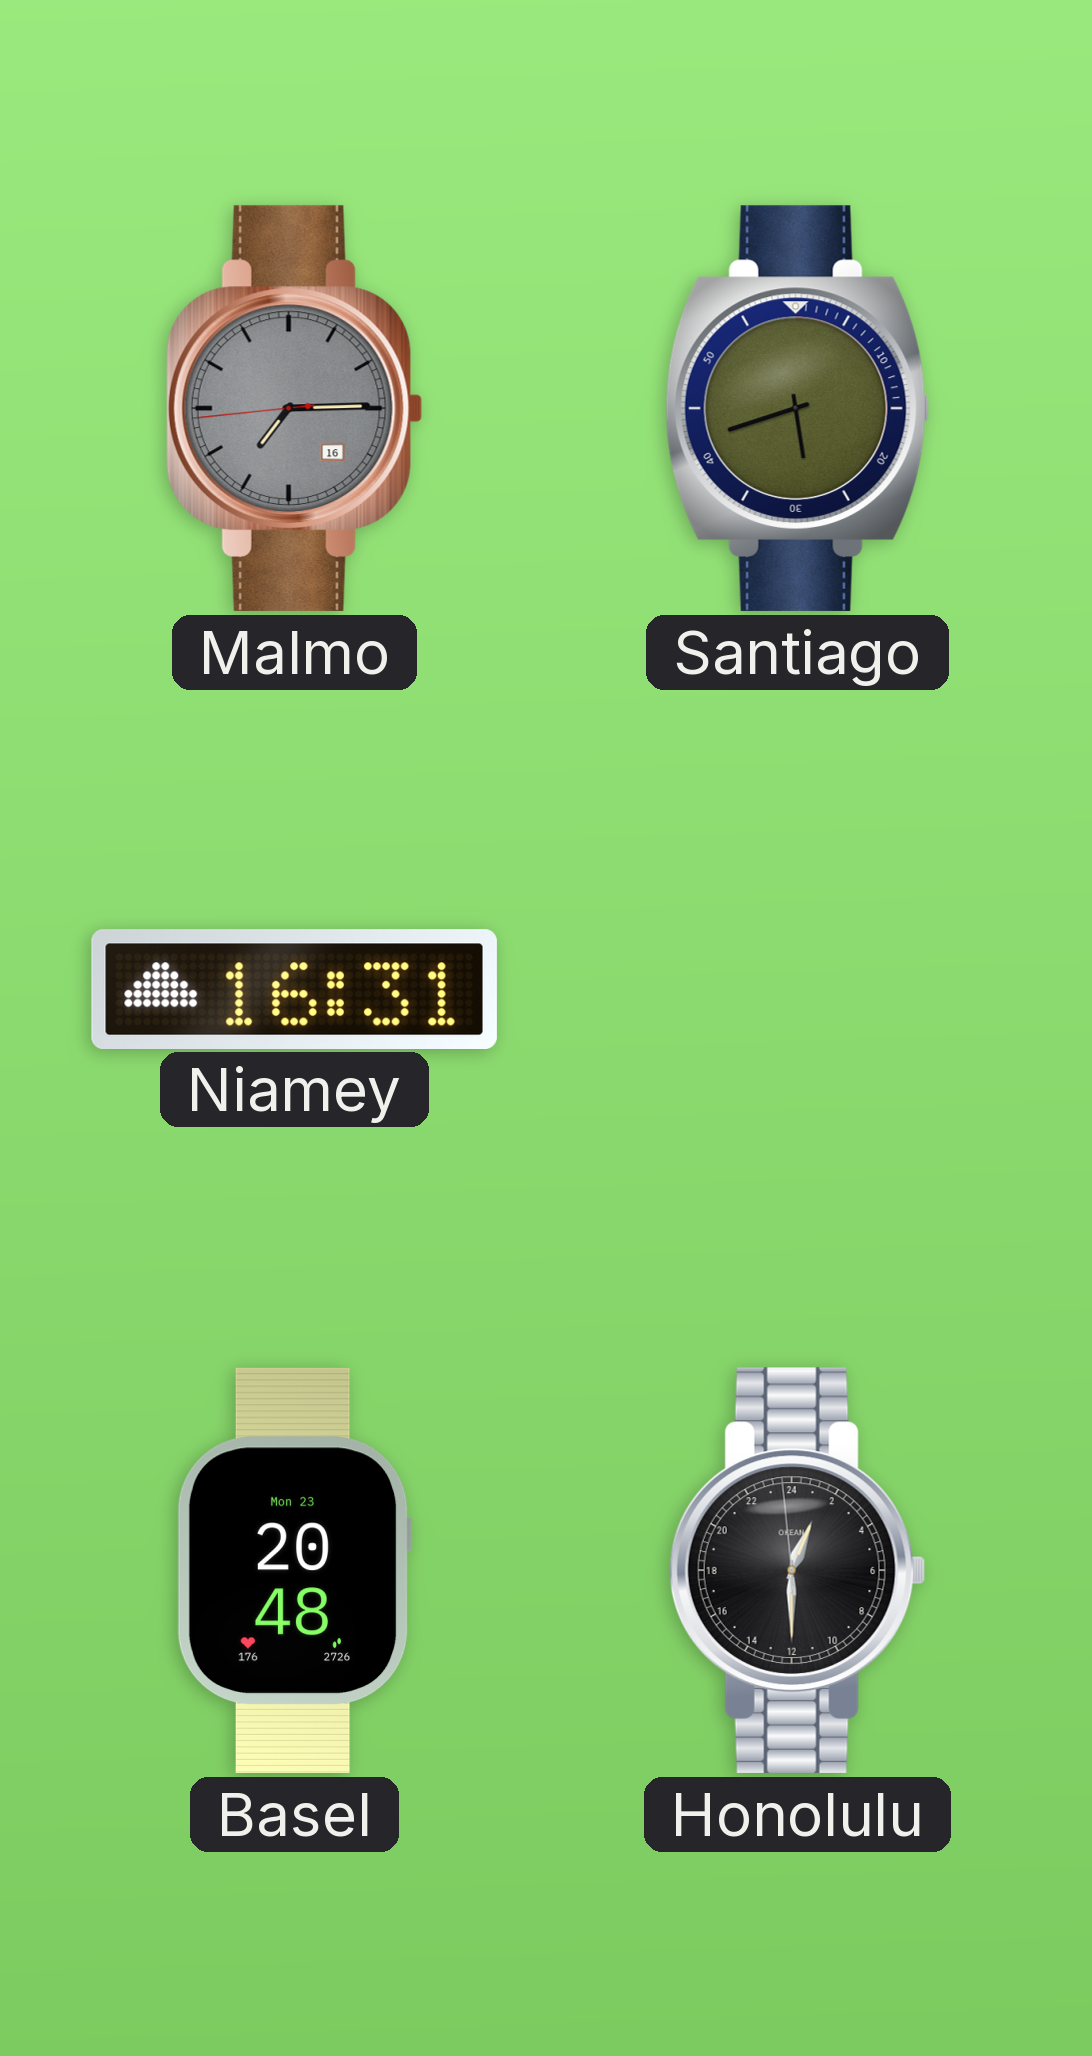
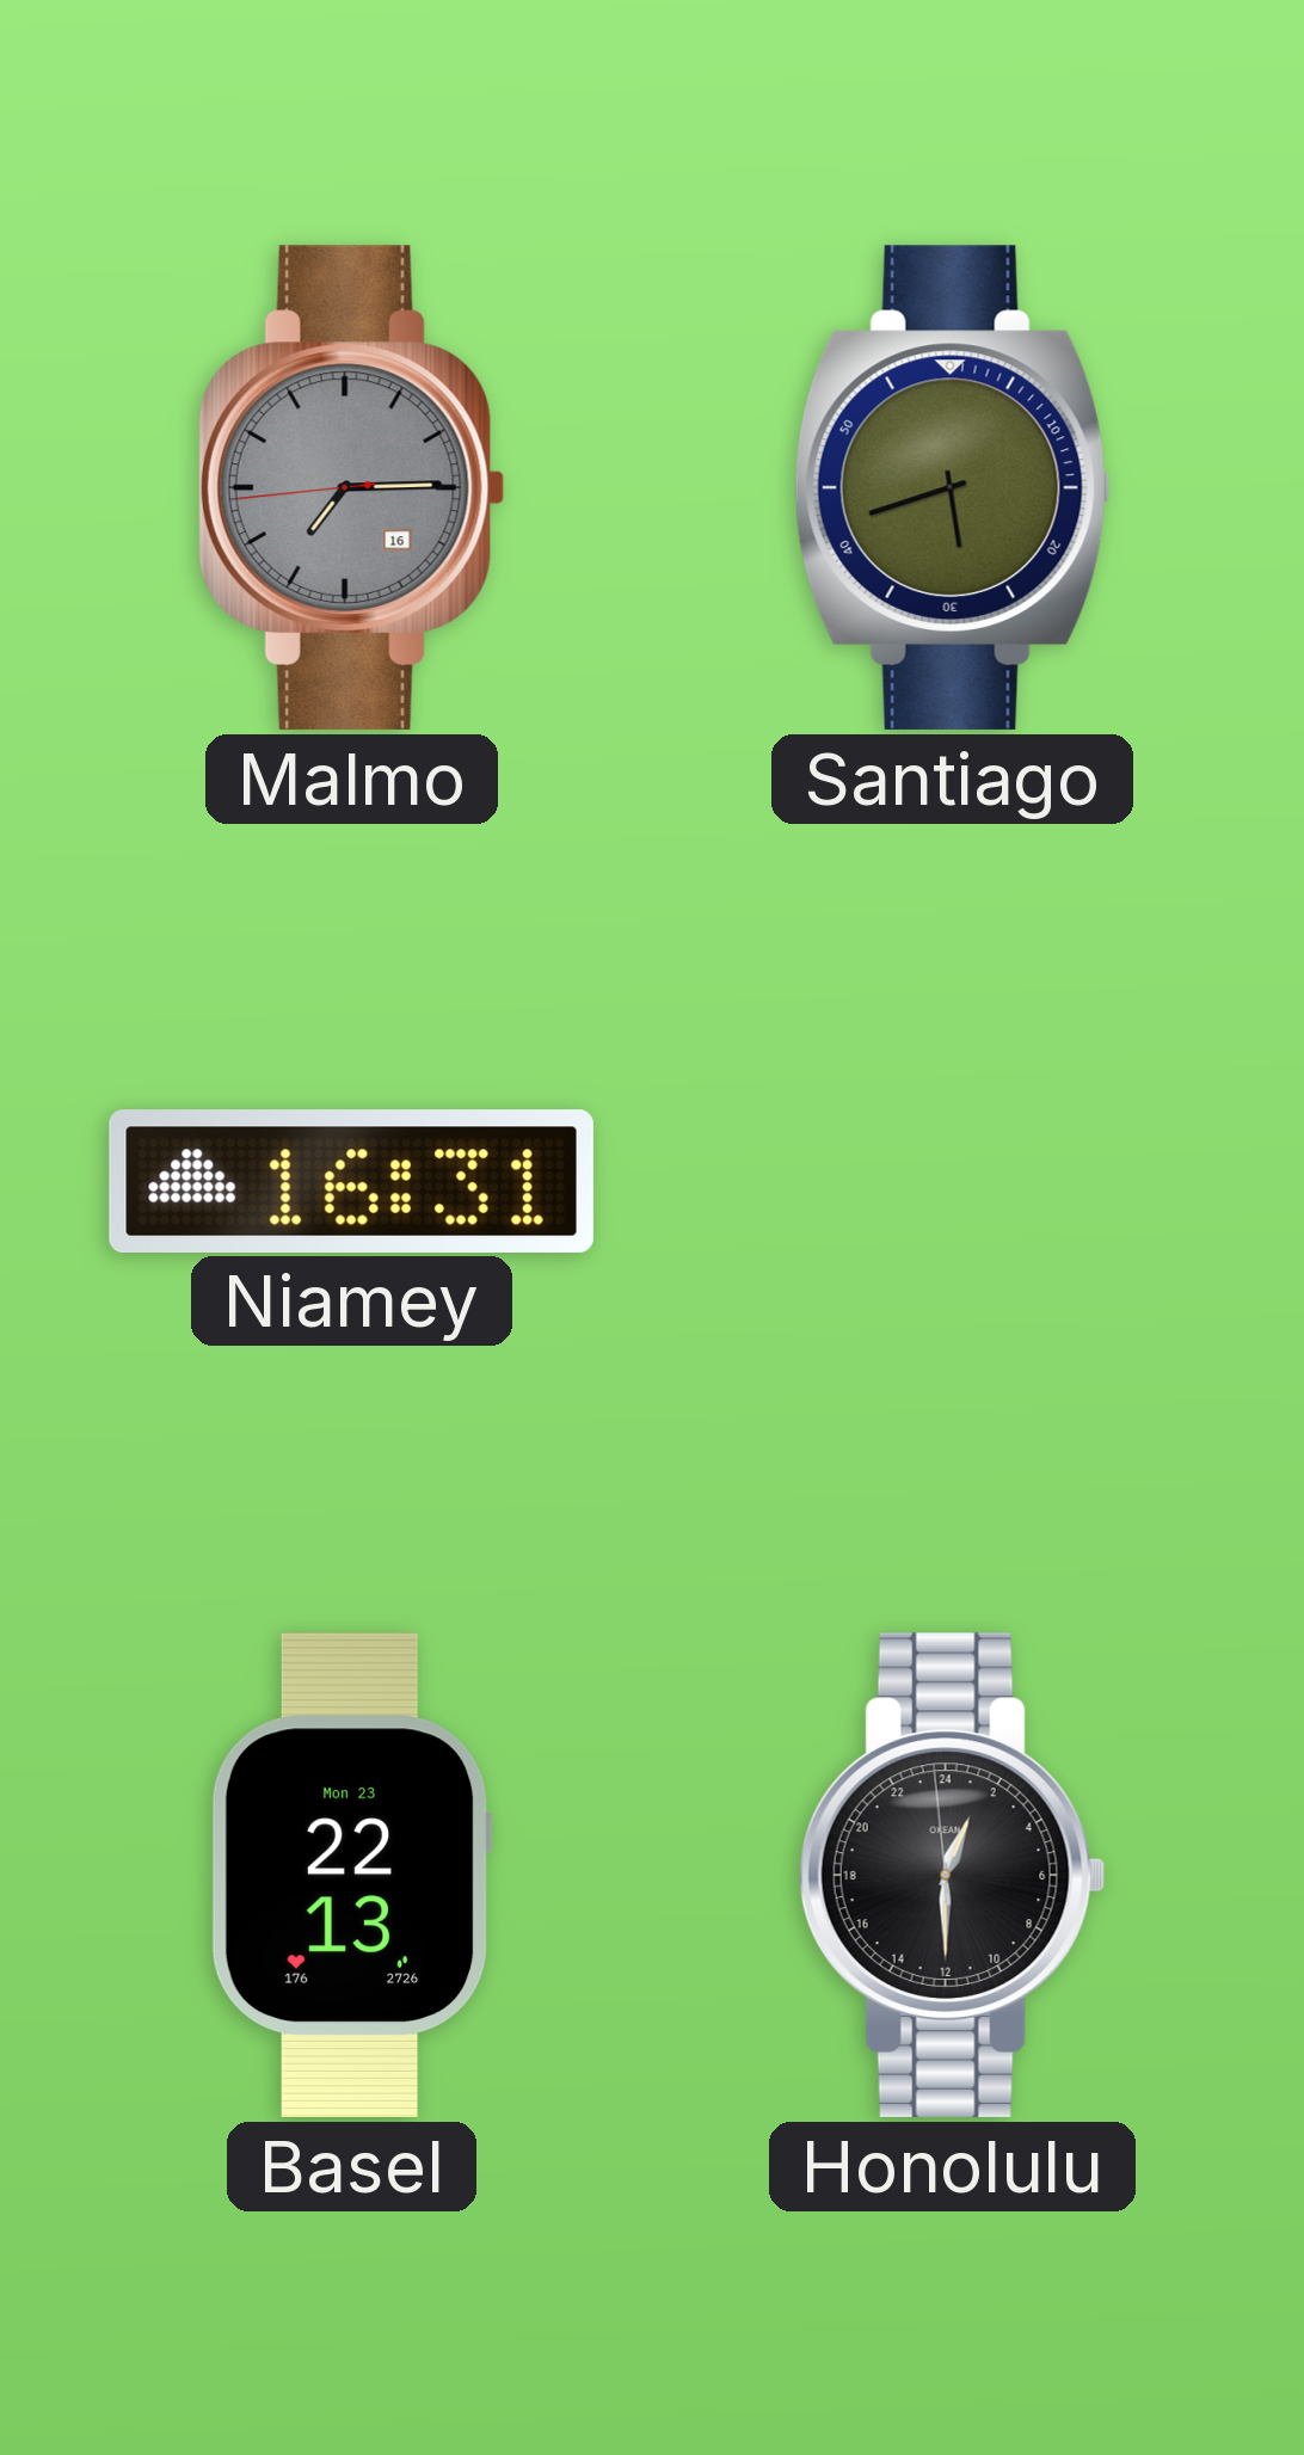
Basel: 20:48 -> 22:13
